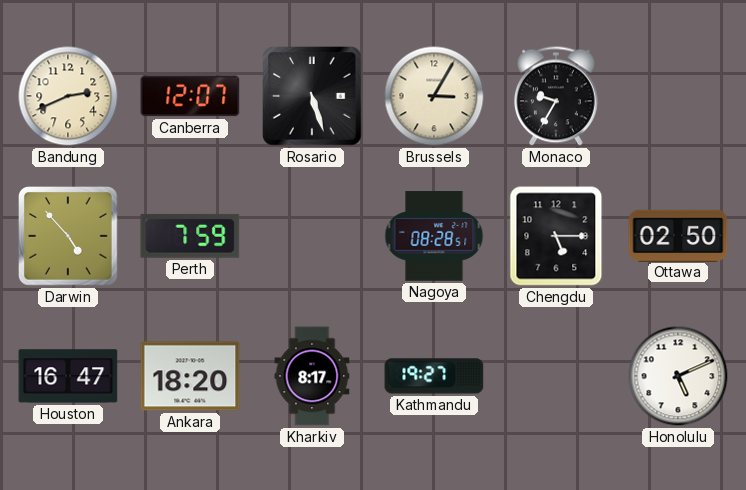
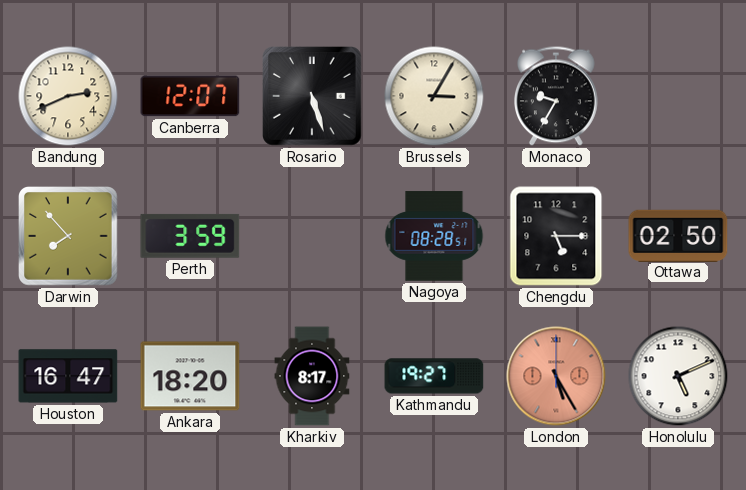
Darwin: 4:53 -> 7:53
Perth: 7:59 -> 3:59
London: none -> 5:25
